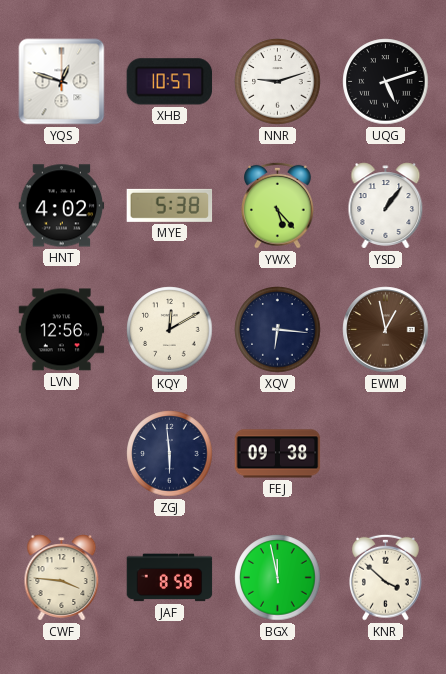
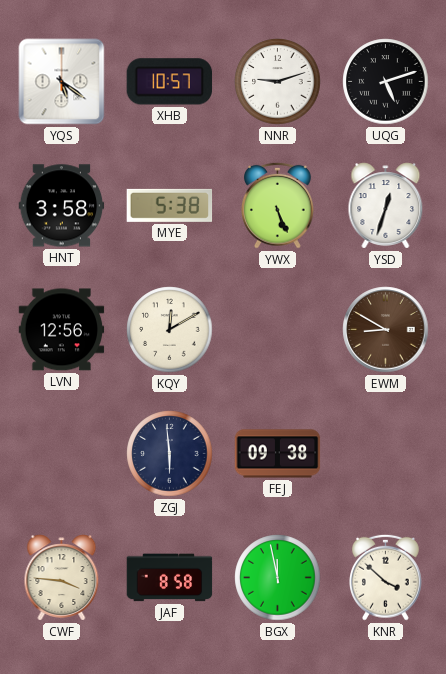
YQS: 12:48 -> 5:21
HNT: 4:02 -> 3:58
YWX: 5:23 -> 5:26
YSD: 1:06 -> 12:33
XQV: 6:16 -> none
EWM: 12:58 -> 8:50
